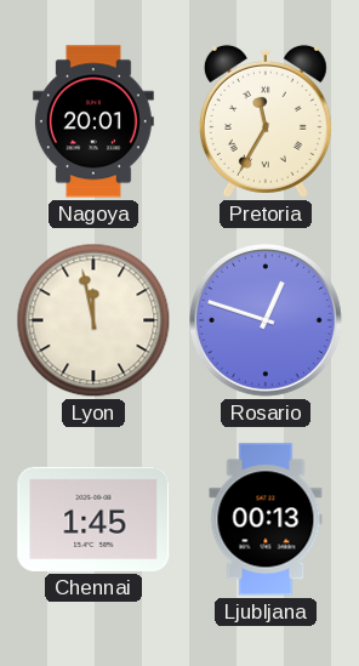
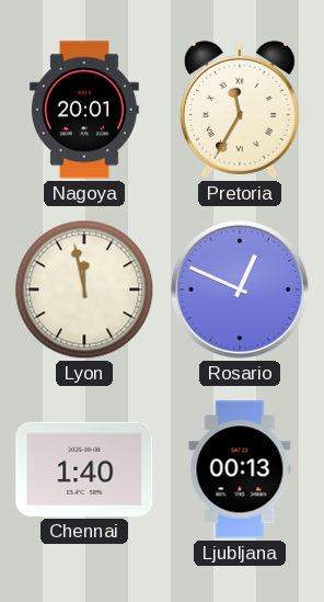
Rosario: 12:48 -> 12:49
Chennai: 1:45 -> 1:40
